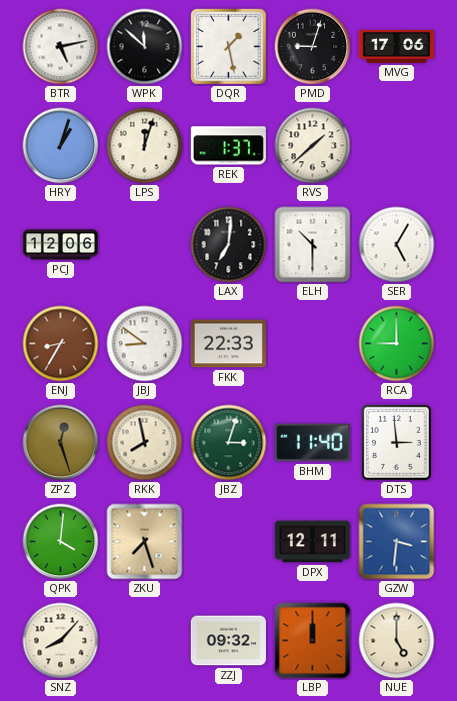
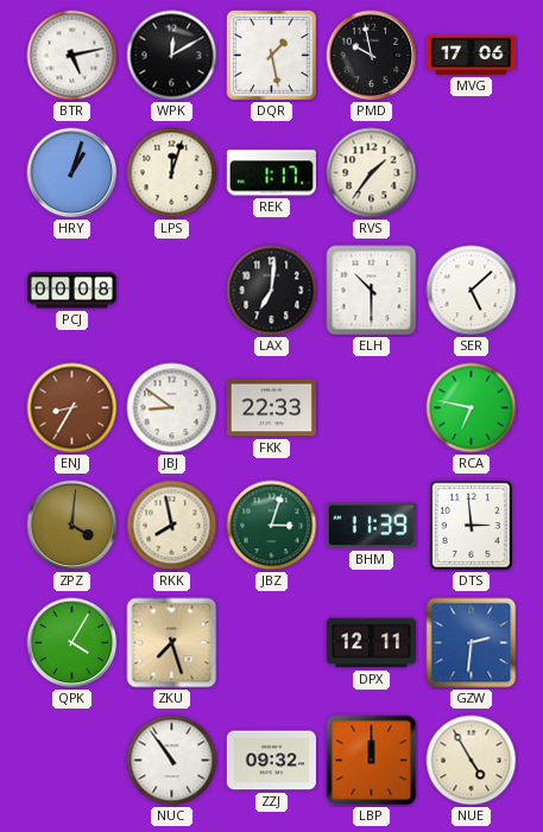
WPK: 11:52 -> 12:10
PMD: 9:03 -> 9:58
REK: 1:37 -> 1:17
RVS: 1:38 -> 1:36
PCJ: 12:06 -> 00:08
SER: 5:05 -> 5:08
RCA: 9:00 -> 6:47
ZPZ: 12:27 -> 4:01
BHM: 11:40 -> 11:39
QPK: 4:01 -> 4:05
GZW: 3:31 -> 2:31
SNZ: 8:07 -> none
NUC: none -> 10:54
NUE: 5:00 -> 4:55
